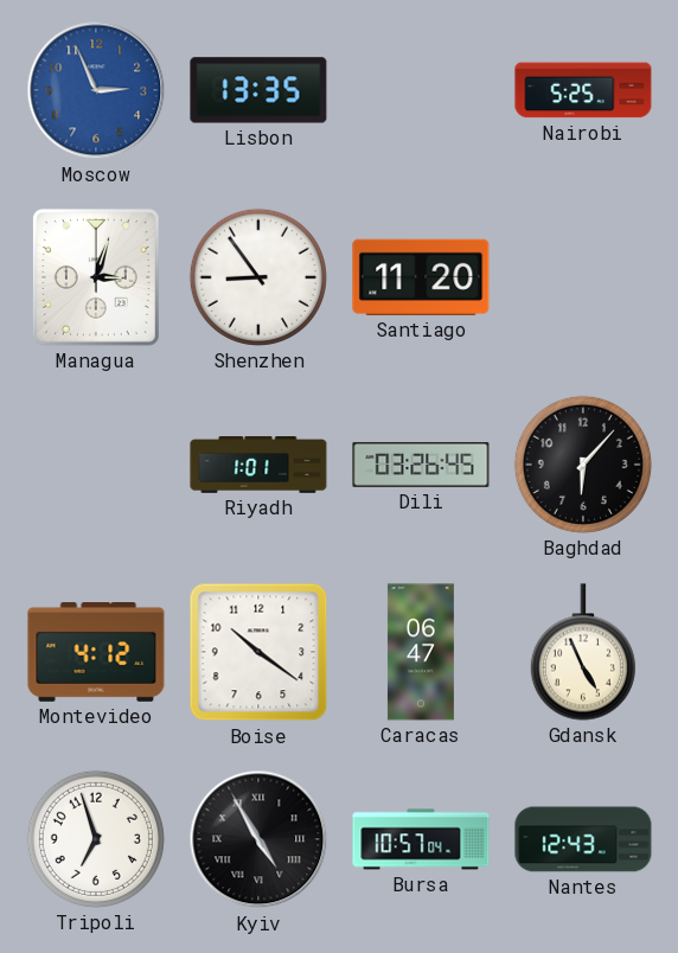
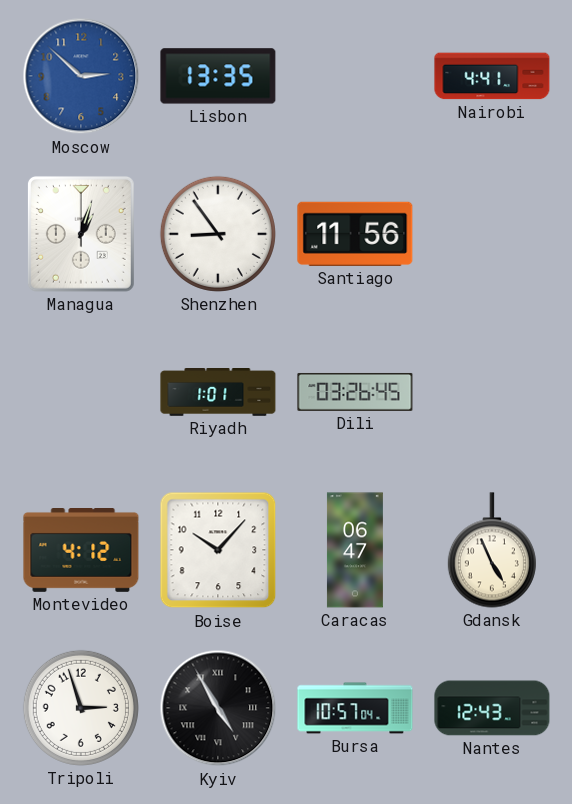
Moscow: 2:56 -> 2:52
Nairobi: 5:25 -> 4:41
Managua: 3:03 -> 1:03
Santiago: 11:20 -> 11:56
Baghdad: 6:07 -> none
Boise: 10:21 -> 10:07
Tripoli: 6:57 -> 2:57
